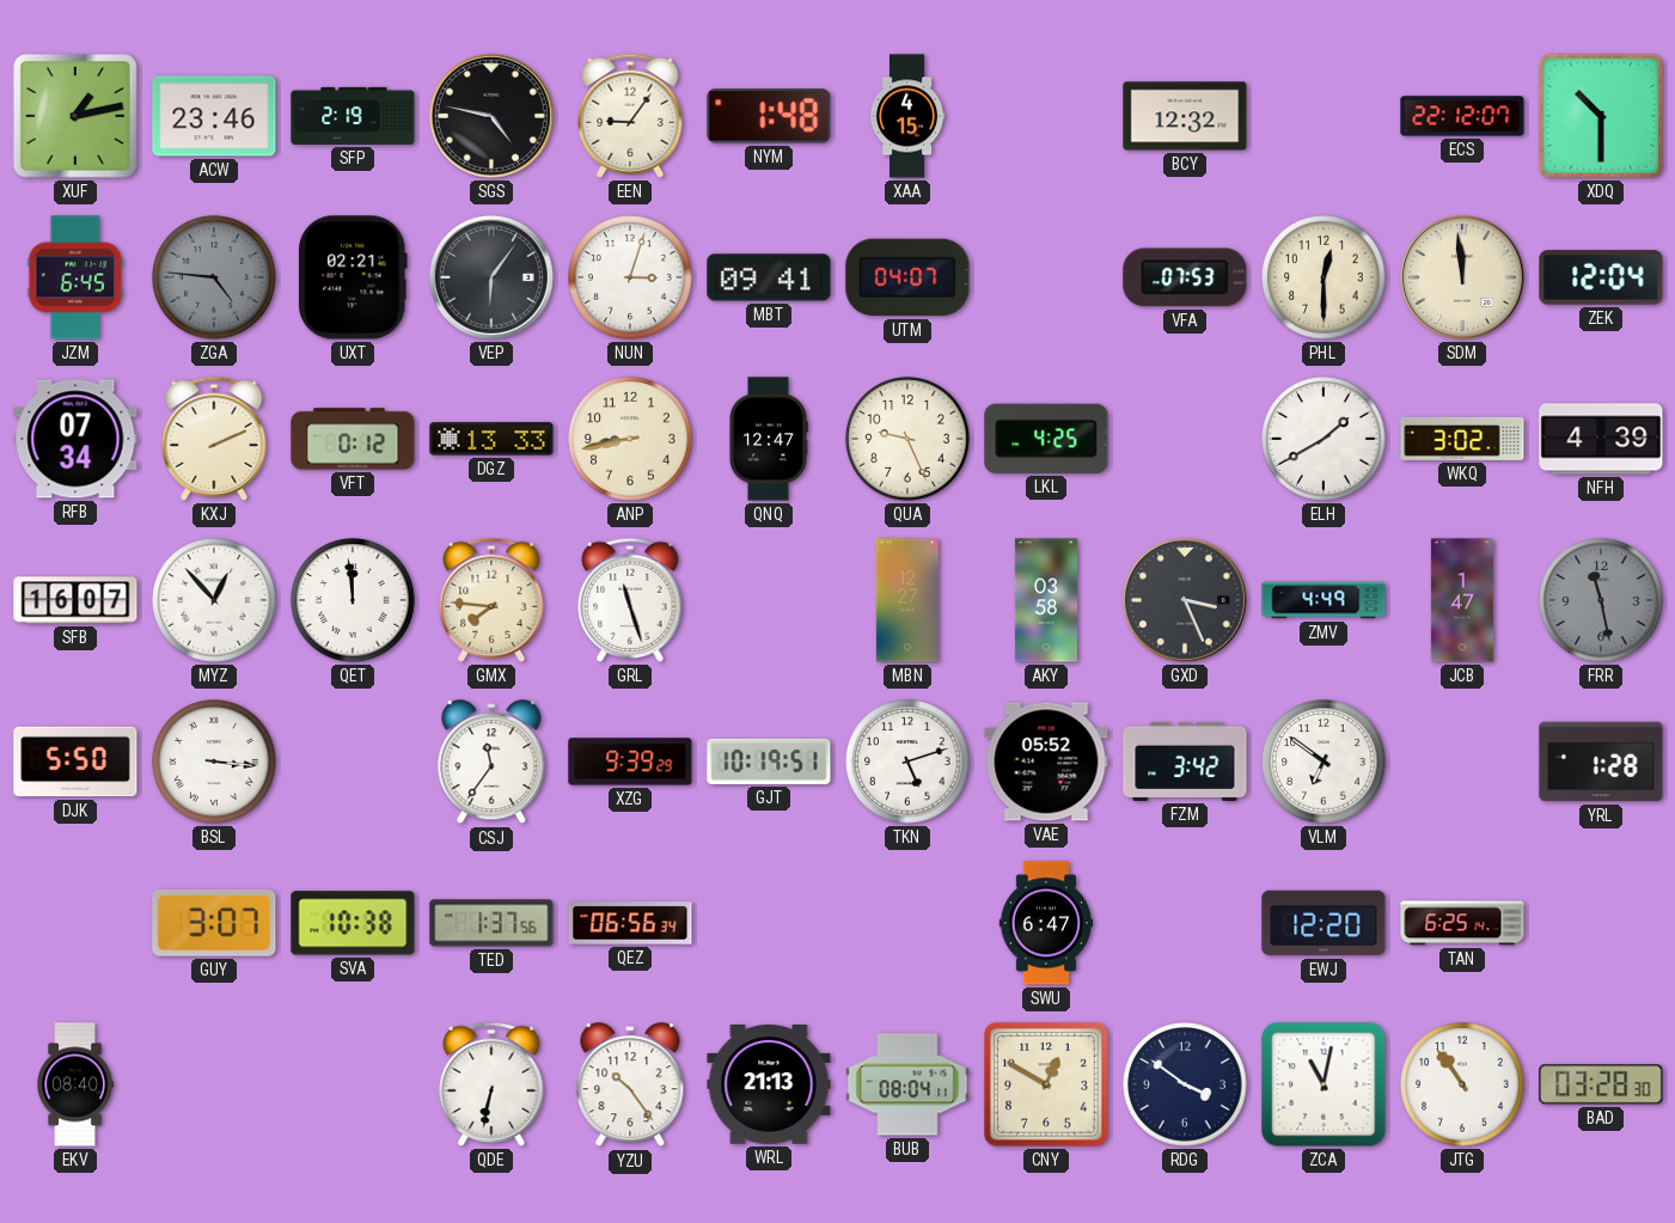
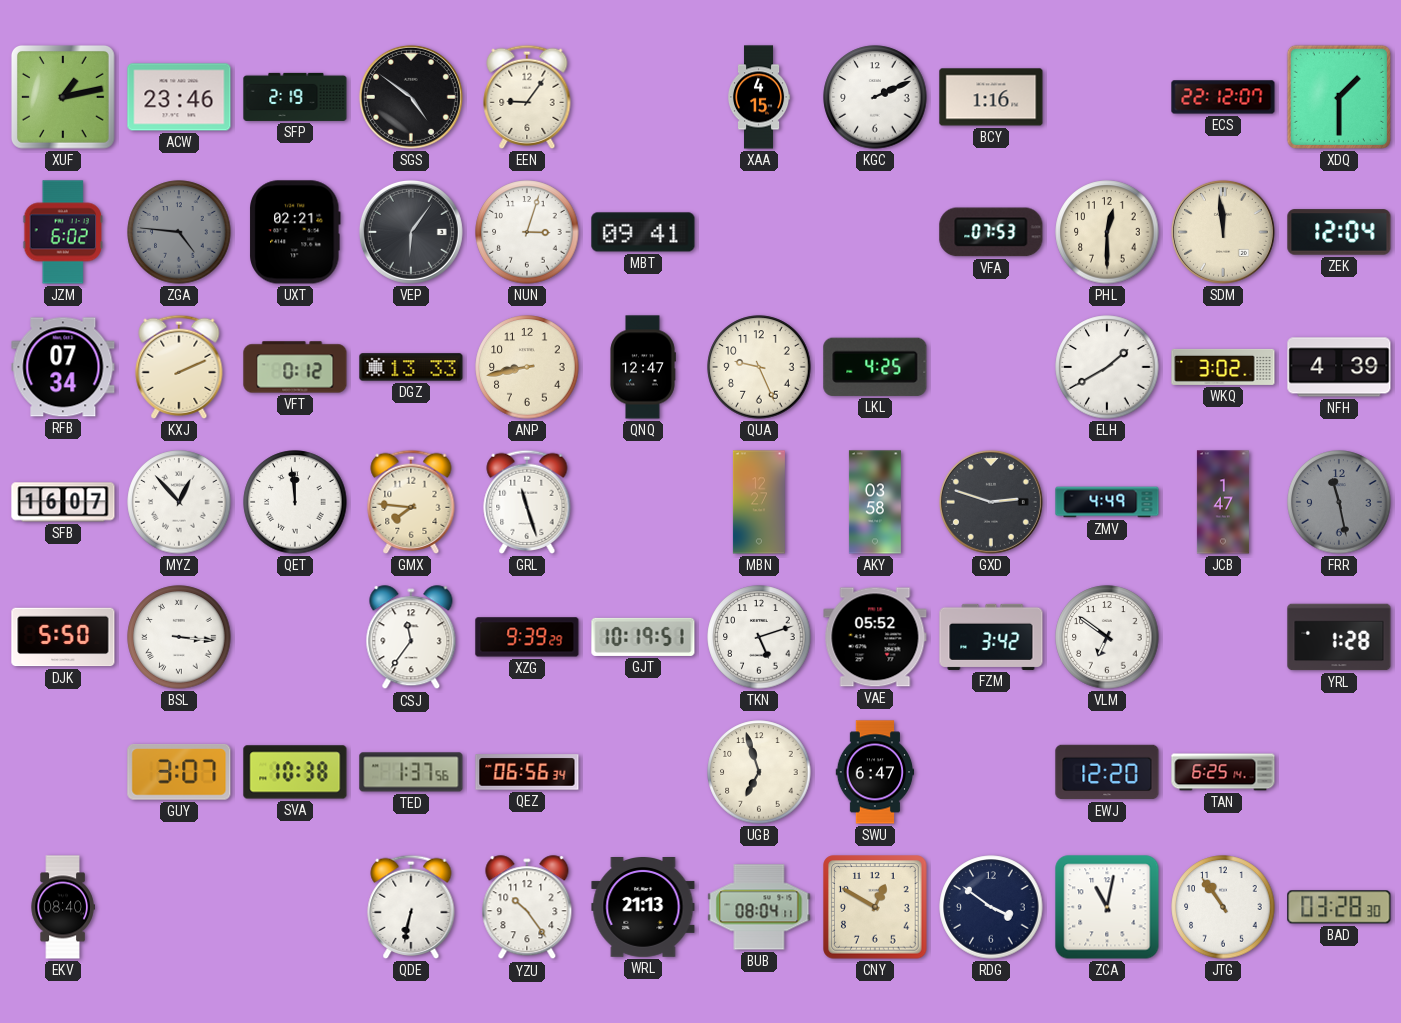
SGS: 4:47 -> 4:51
NYM: 1:48 -> none
KGC: none -> 2:11
BCY: 12:32 -> 1:16
XDQ: 10:30 -> 1:30
JZM: 6:45 -> 6:02
UTM: 04:07 -> none
GXD: 3:26 -> 2:48
UGB: none -> 6:57
